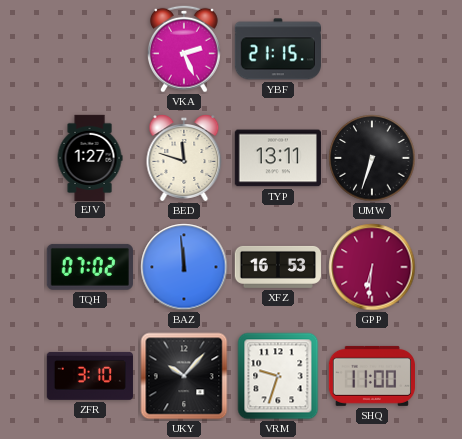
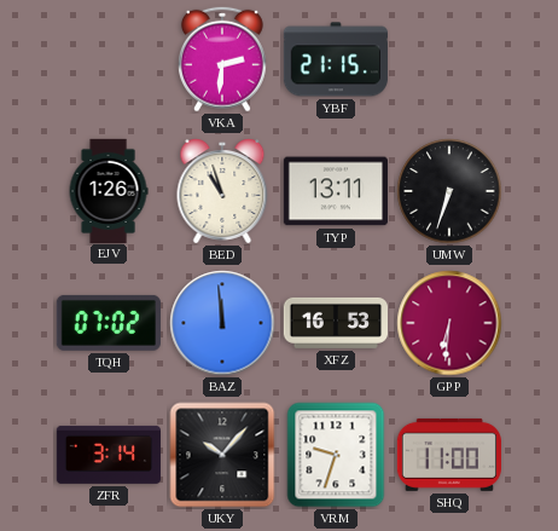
VKA: 2:26 -> 2:31
EJV: 1:27 -> 1:26
BED: 11:48 -> 10:57
ZFR: 3:10 -> 3:14
